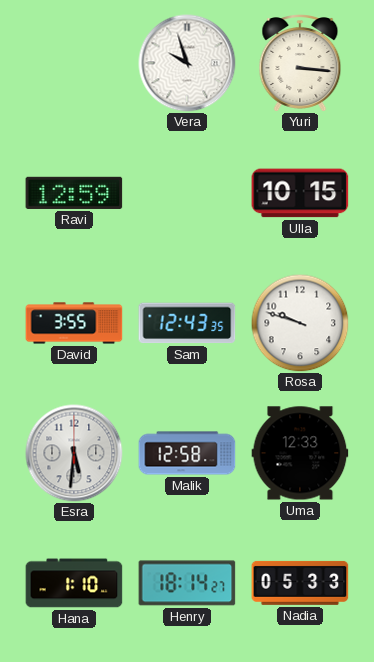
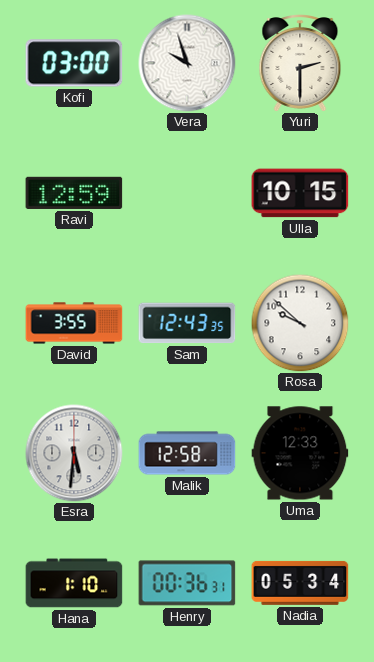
Kofi: none -> 03:00
Yuri: 3:16 -> 2:30
Rosa: 9:48 -> 9:52
Henry: 18:14 -> 00:36
Nadia: 05:33 -> 05:34
